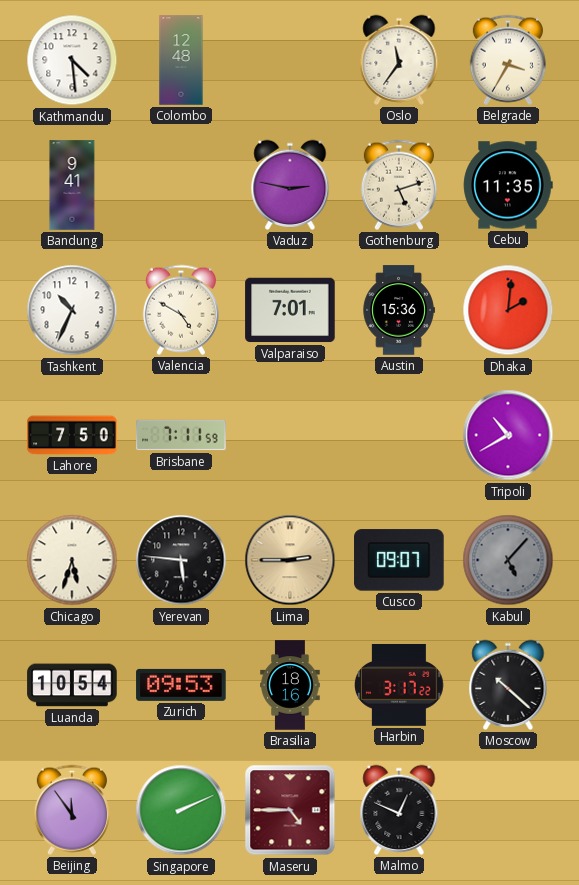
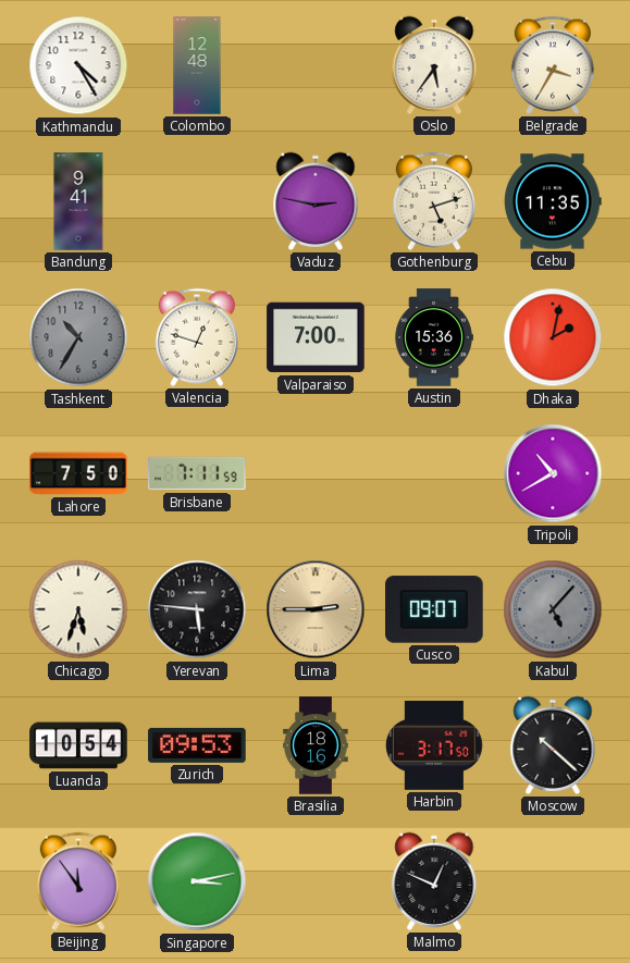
Kathmandu: 4:29 -> 4:25
Oslo: 11:36 -> 5:36
Tashkent: 10:34 -> 10:35
Tashkent dial: white -> grey
Valencia: 4:50 -> 12:48
Valparaiso: 7:01 -> 7:00
Dhaka: 2:01 -> 2:02
Harbin: 3:17:22 -> 3:17:50
Singapore: 2:11 -> 3:13
Maseru: 4:45 -> none
